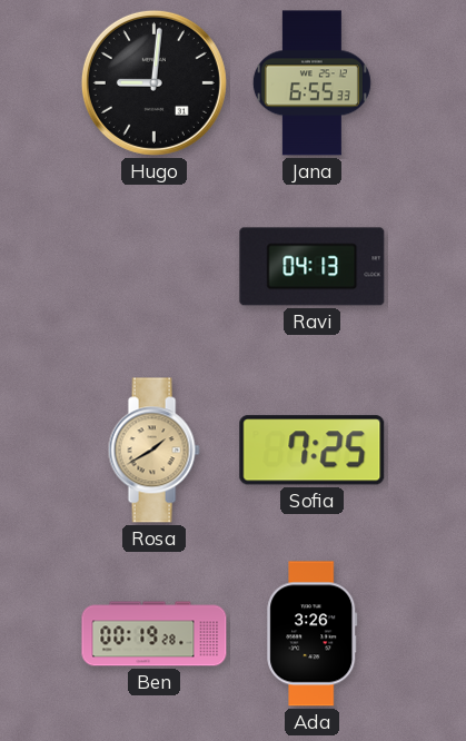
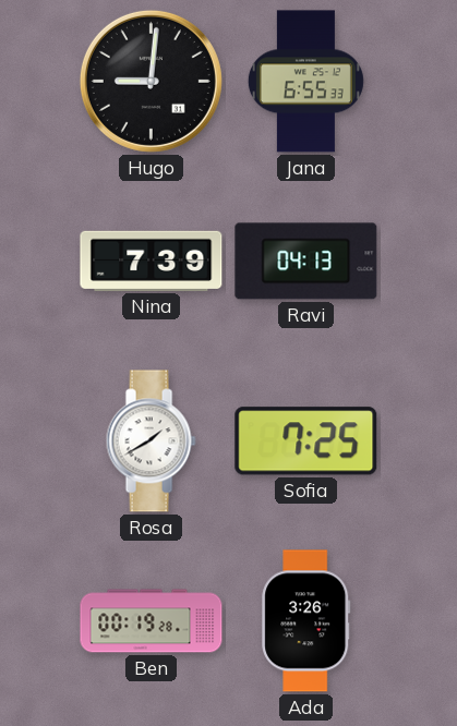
Nina: none -> 7:39
Rosa dial: champagne -> white
